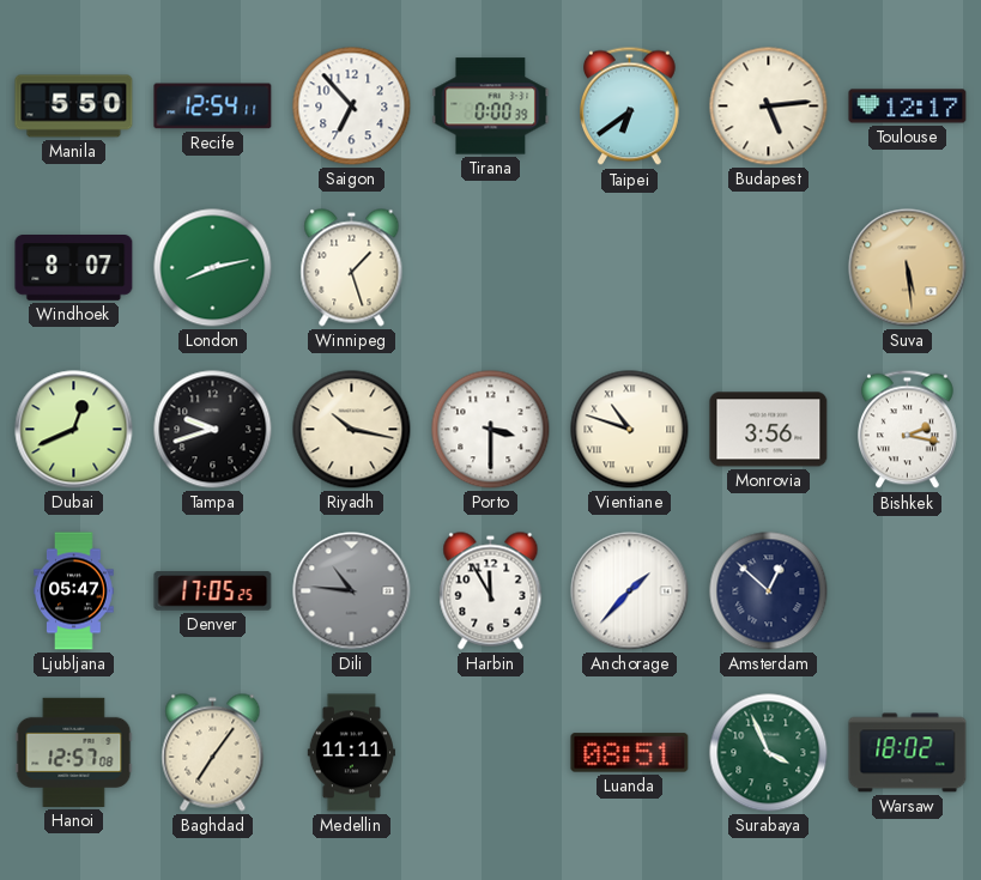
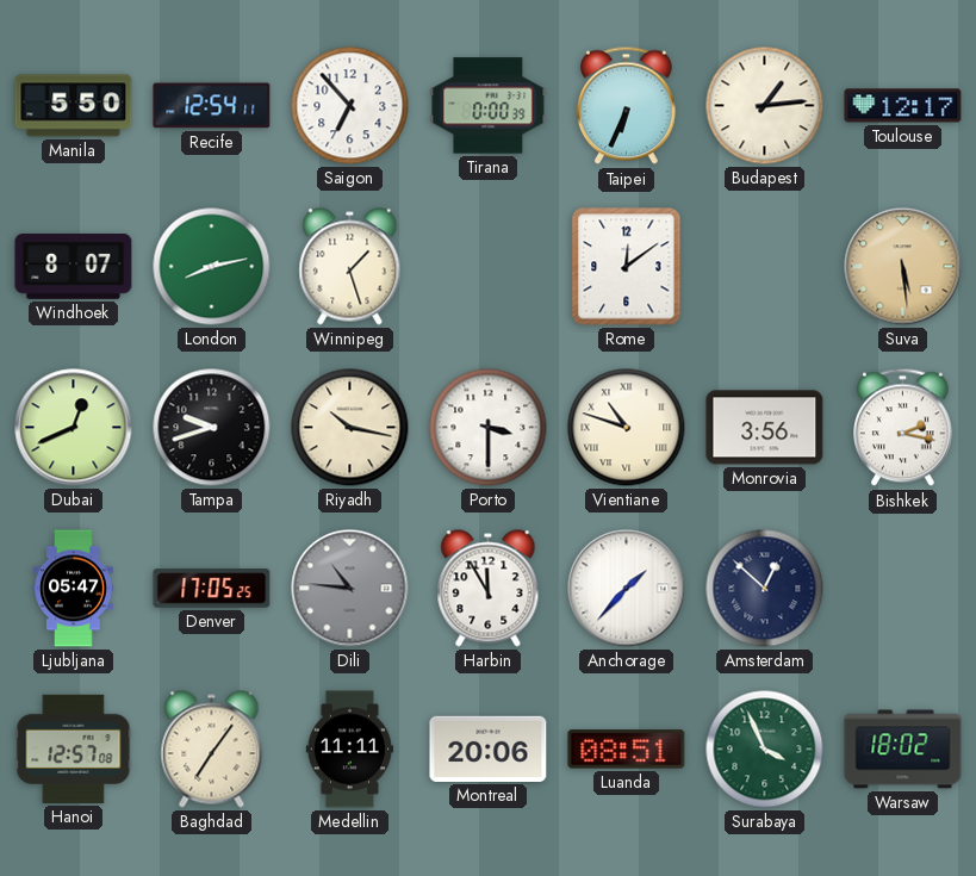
Taipei: 6:39 -> 6:34
Budapest: 5:14 -> 1:14
Rome: none -> 12:09
Montreal: none -> 20:06
